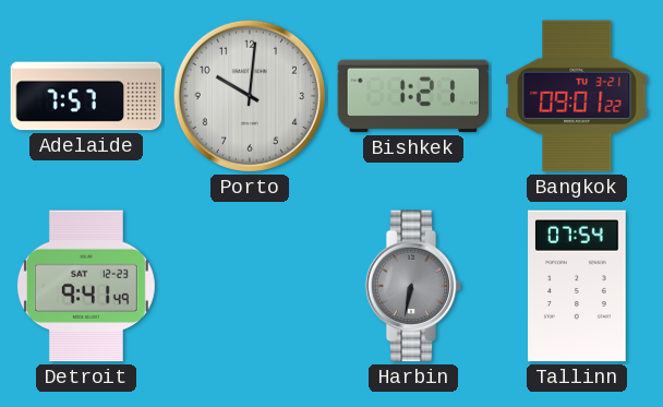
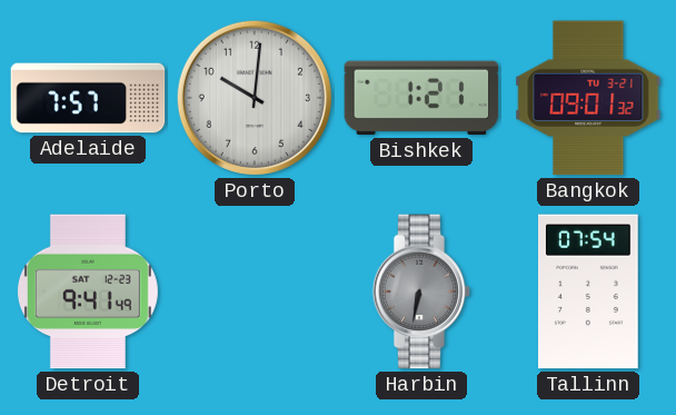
Bangkok: 09:01:22 -> 09:01:32
